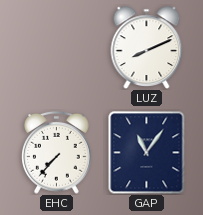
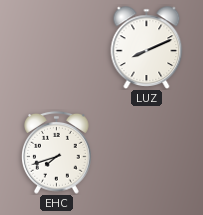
EHC: 7:37 -> 7:42
GAP: 11:06 -> none
